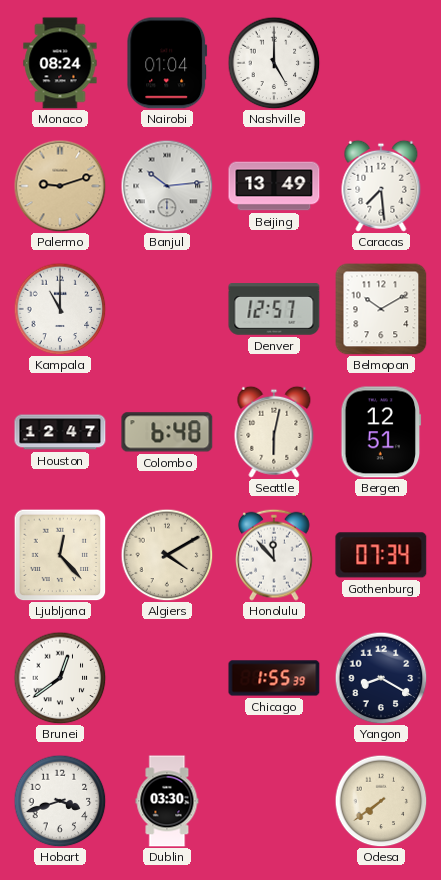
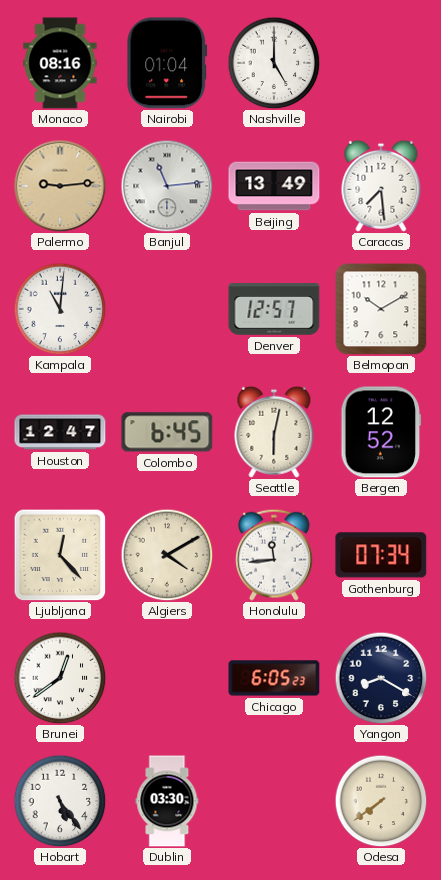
Monaco: 08:24 -> 08:16
Palermo: 9:12 -> 9:14
Banjul: 10:14 -> 11:14
Kampala: 11:00 -> 11:01
Colombo: 6:48 -> 6:45
Bergen: 12:51 -> 12:52
Honolulu: 11:53 -> 11:44
Chicago: 1:55 -> 6:05
Hobart: 3:42 -> 5:24
